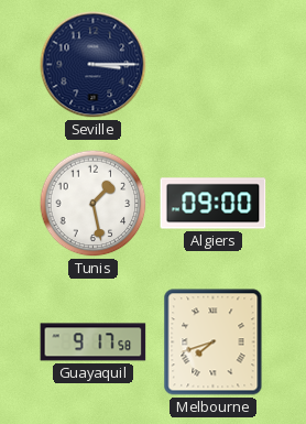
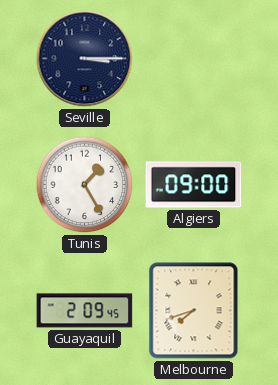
Tunis: 1:28 -> 1:25
Guayaquil: 9:17 -> 2:09
